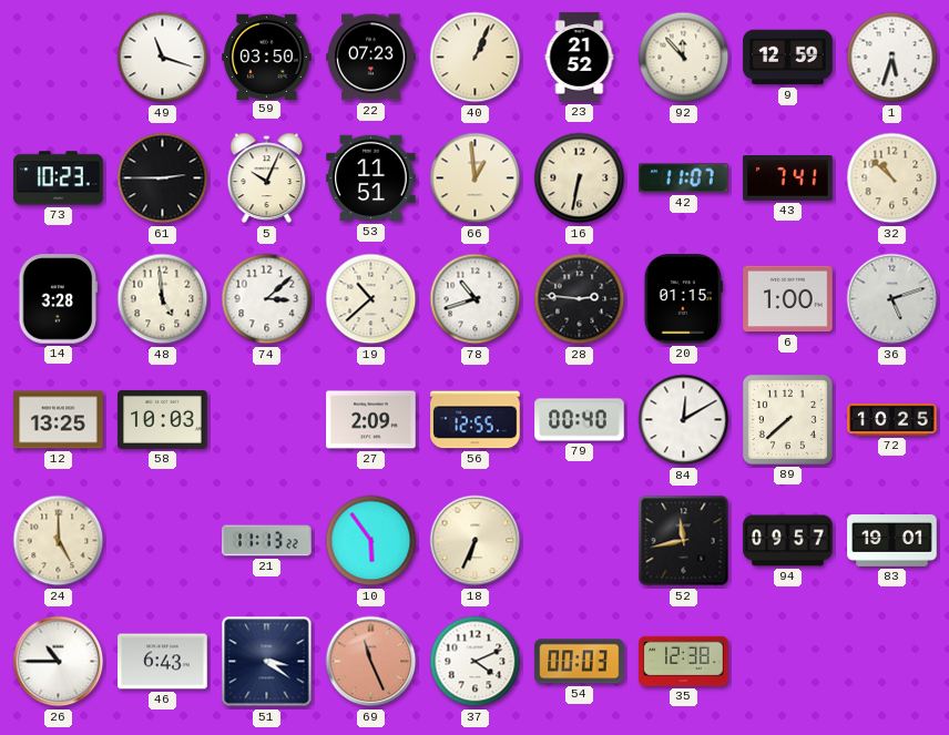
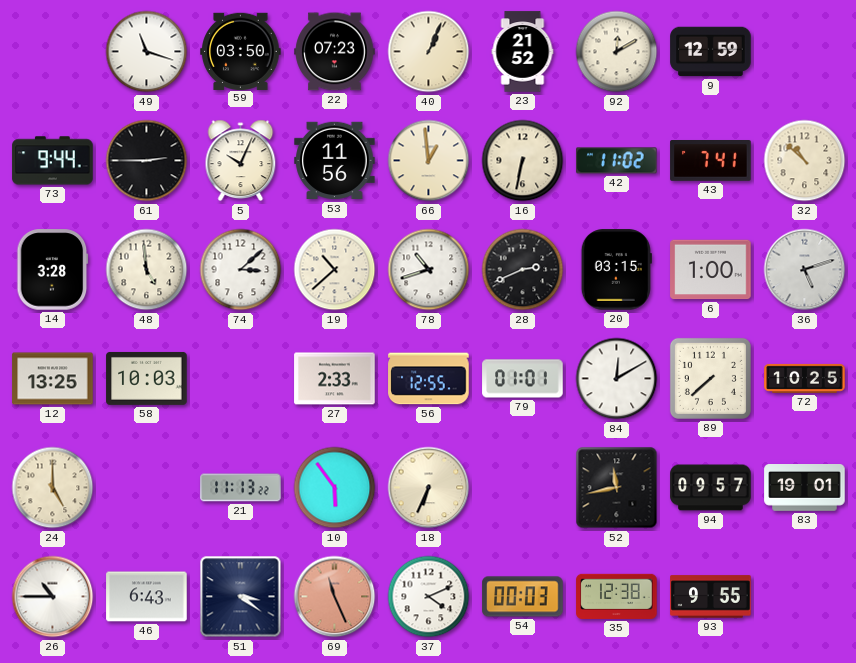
92: 11:53 -> 12:10
1: 5:33 -> none
73: 10:23 -> 9:44
53: 11:51 -> 11:56
42: 11:07 -> 11:02
28: 2:46 -> 2:41
20: 01:15 -> 03:15
27: 2:09 -> 2:33
79: 00:40 -> 01:01
93: none -> 9:55
